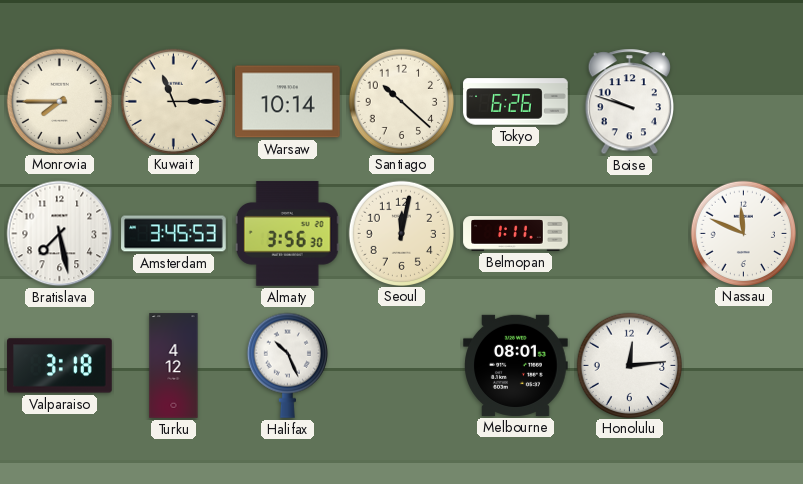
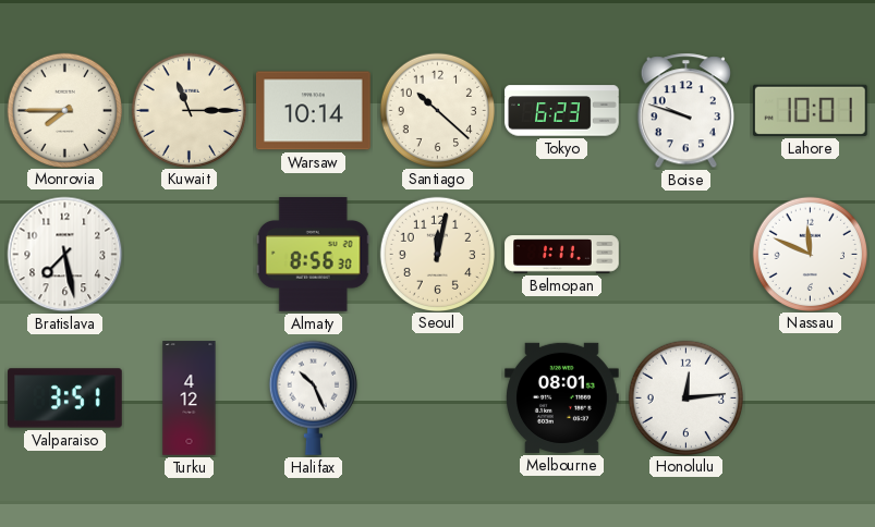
Tokyo: 6:26 -> 6:23
Lahore: none -> 10:01
Amsterdam: 3:45 -> none
Almaty: 3:56 -> 8:56
Valparaiso: 3:18 -> 3:51
